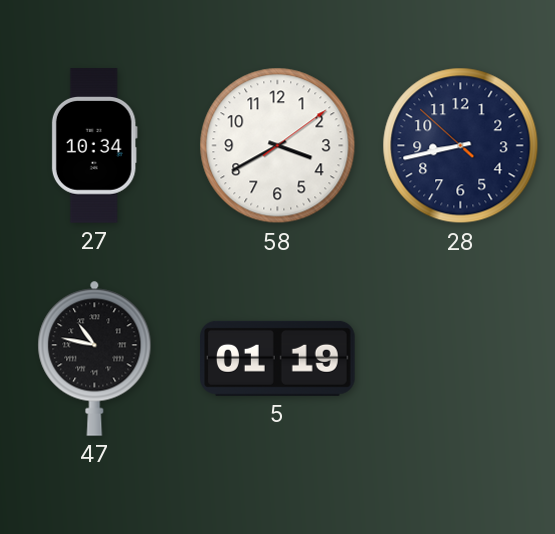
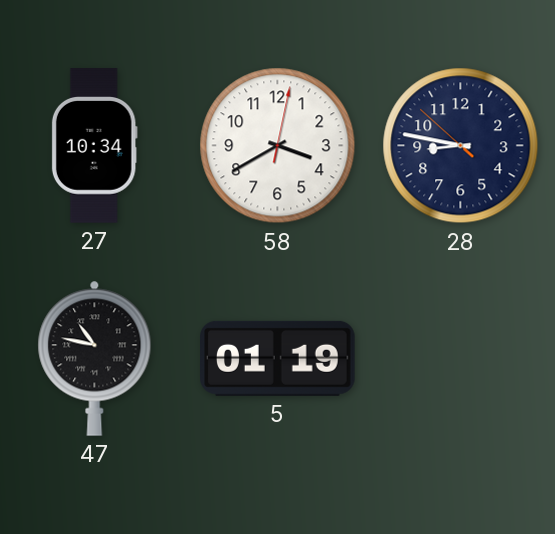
58: 3:40:09 -> 3:40:02
28: 8:42 -> 8:46
